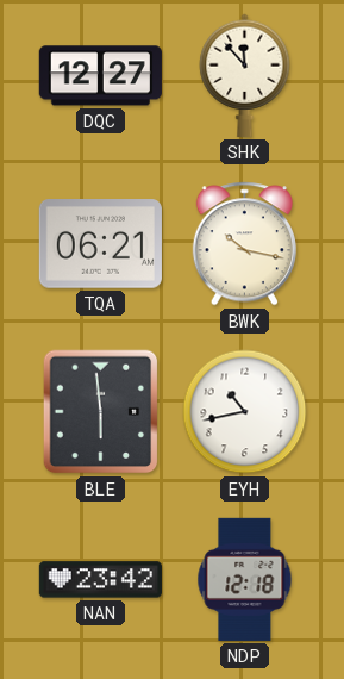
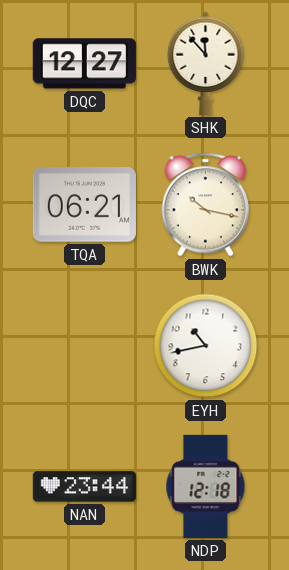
BLE: 5:59 -> none
NAN: 23:42 -> 23:44
